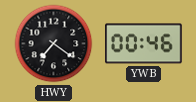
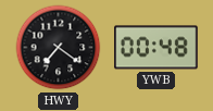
YWB: 00:46 -> 00:48
